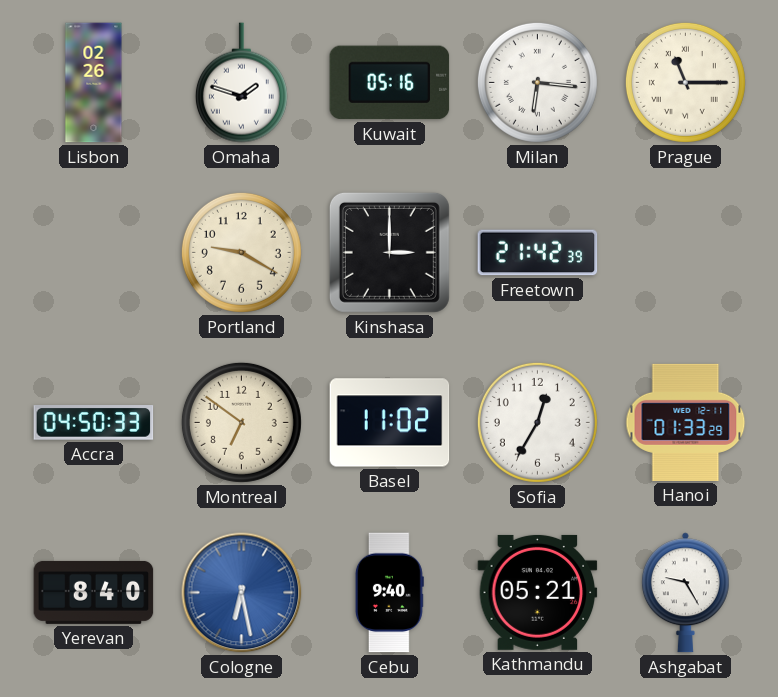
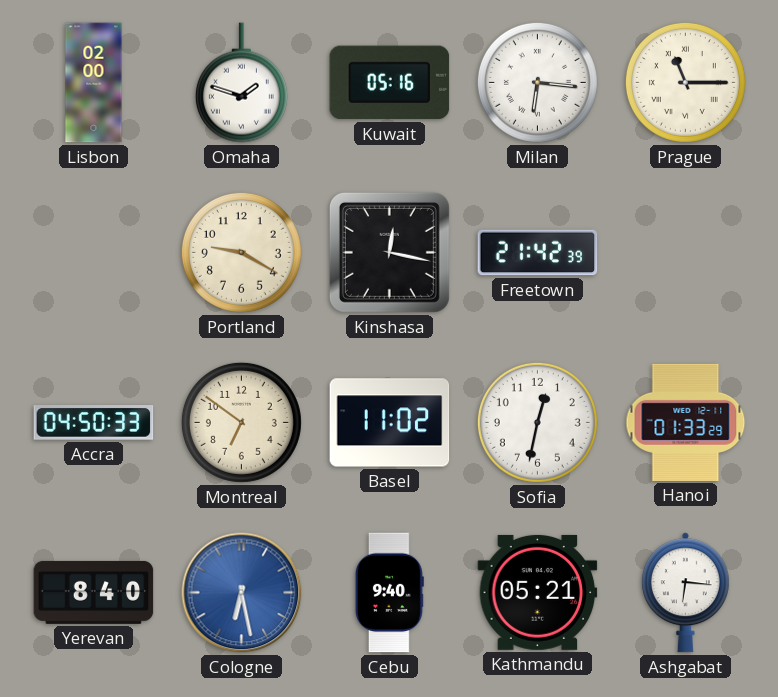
Lisbon: 02:26 -> 02:00
Kinshasa: 3:00 -> 12:17
Sofia: 12:35 -> 12:32
Ashgabat: 9:25 -> 6:16
